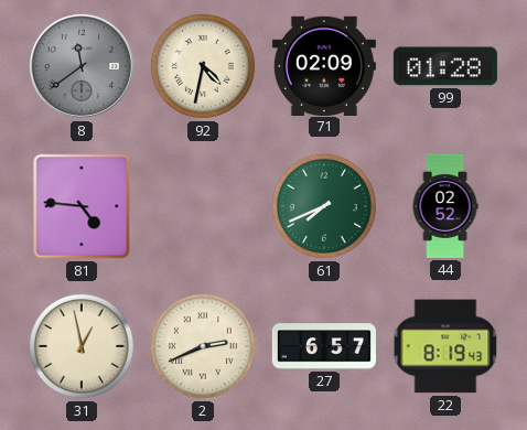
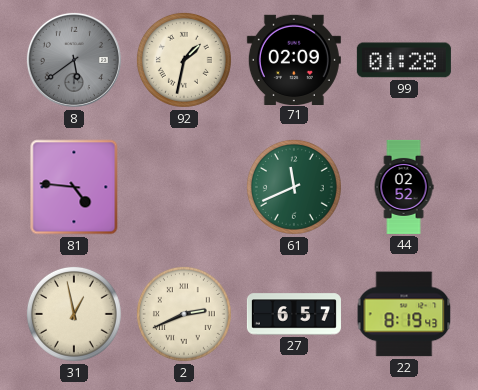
8: 11:39 -> 5:39
92: 4:32 -> 1:32
61: 7:41 -> 11:41
